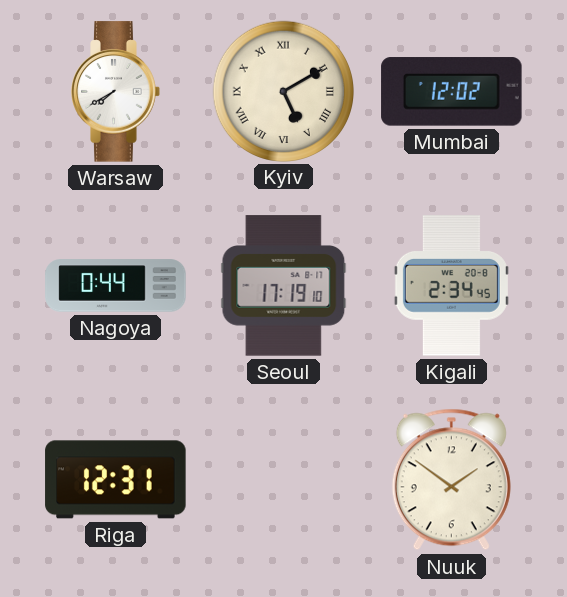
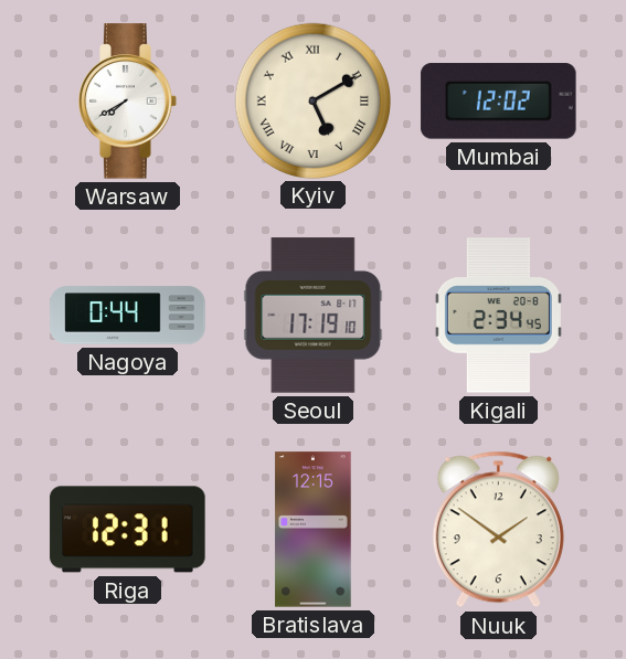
Bratislava: none -> 12:15
